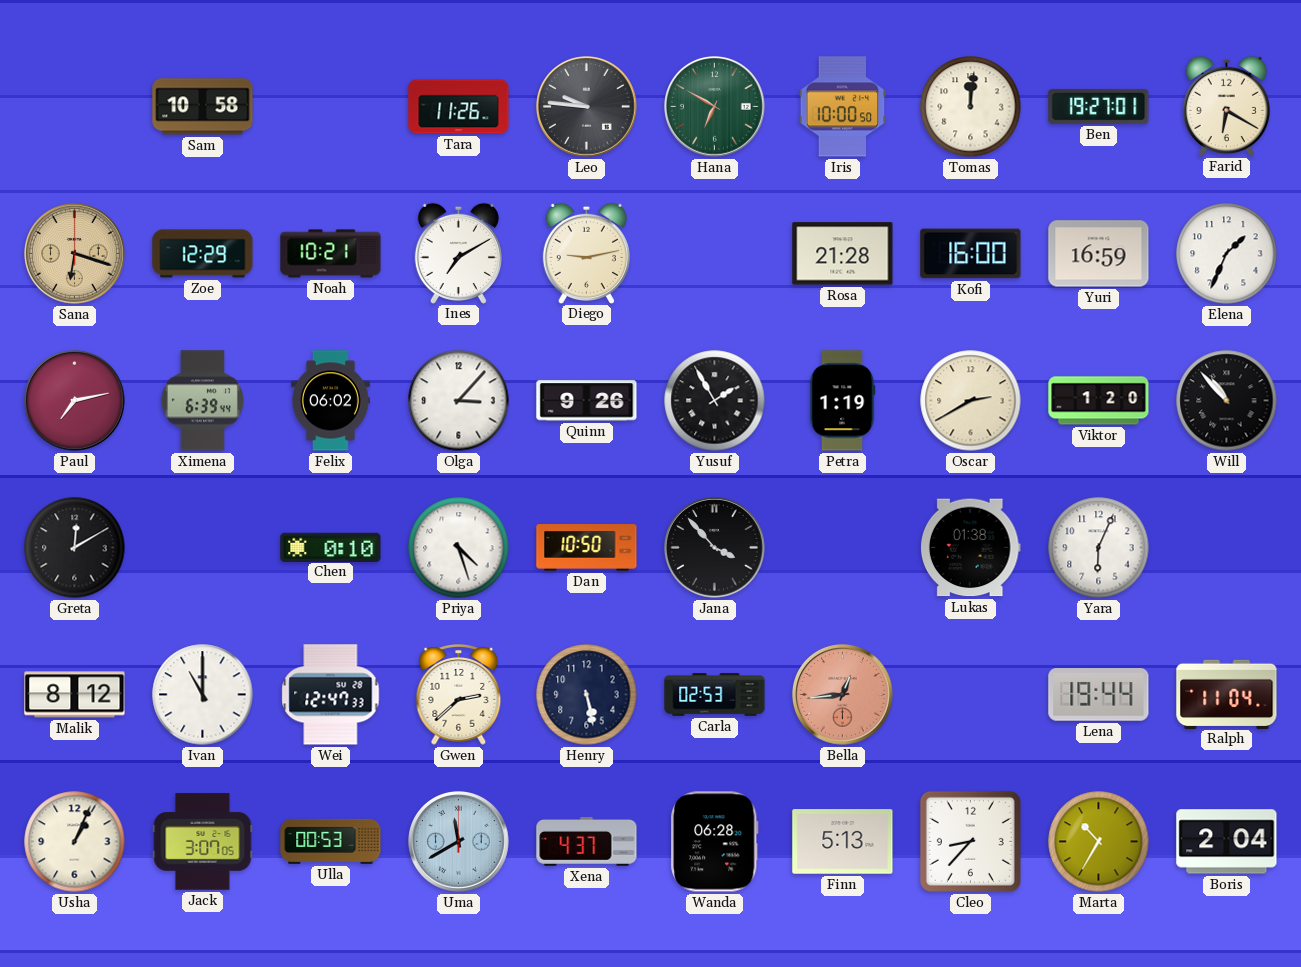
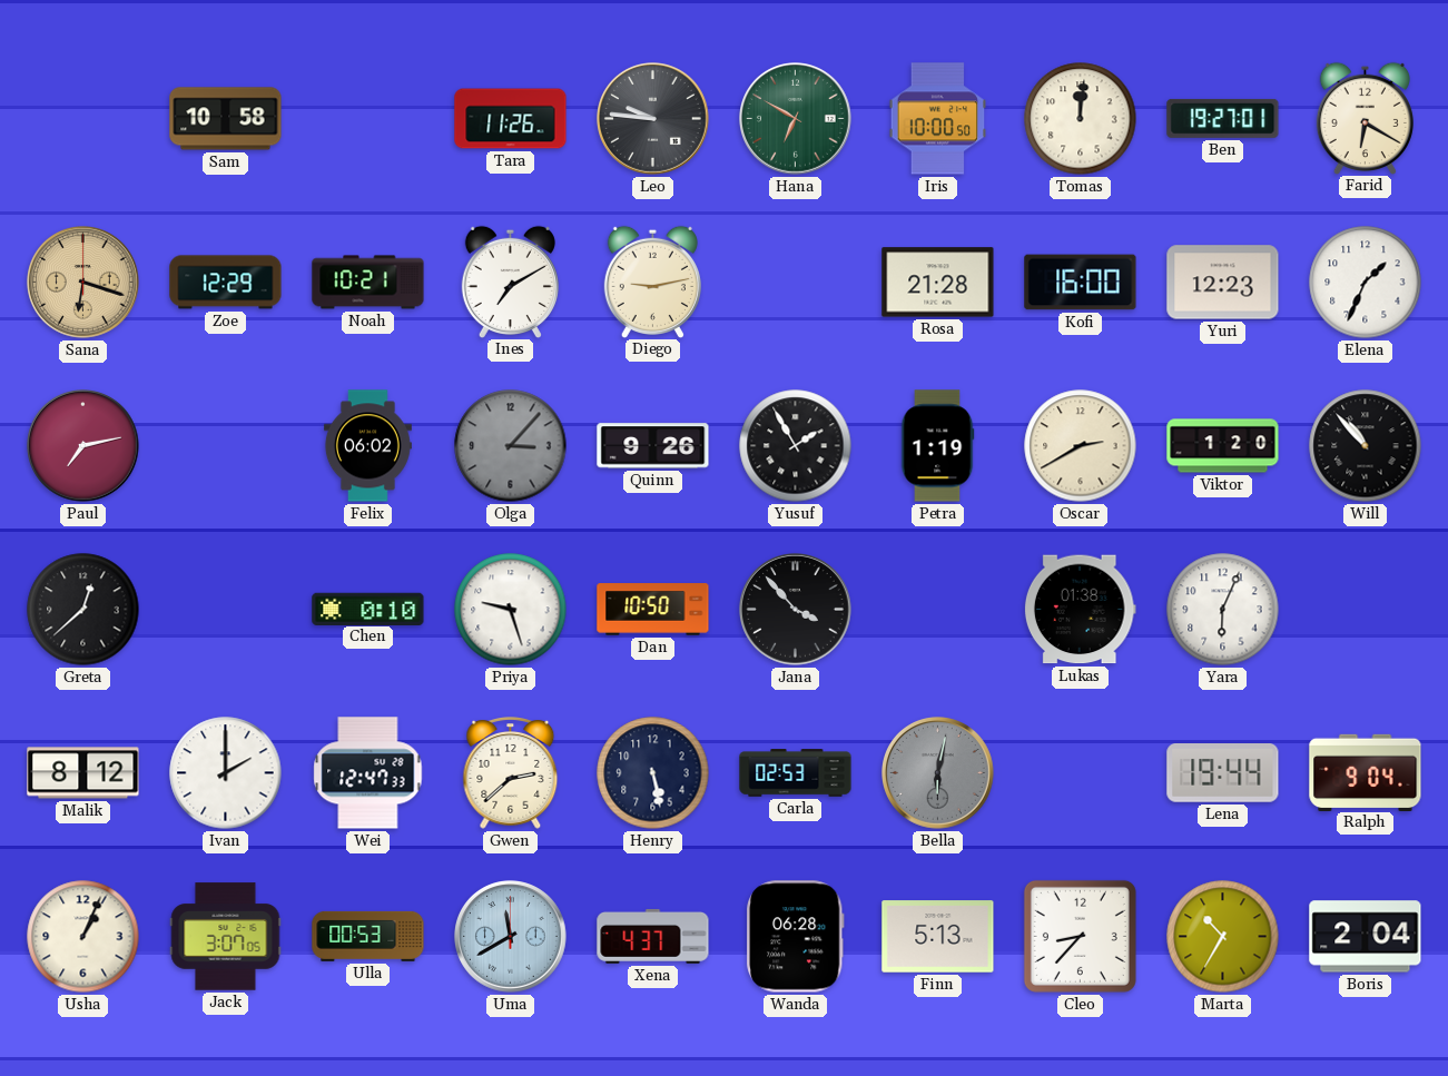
Yuri: 16:59 -> 12:23
Ximena: 6:39 -> none
Olga dial: white -> grey
Greta: 12:10 -> 12:38
Priya: 4:27 -> 9:27
Ivan: 11:00 -> 2:00
Bella: 12:44 -> 6:02
Bella dial: salmon -> grey
Ralph: 11:04 -> 9:04
